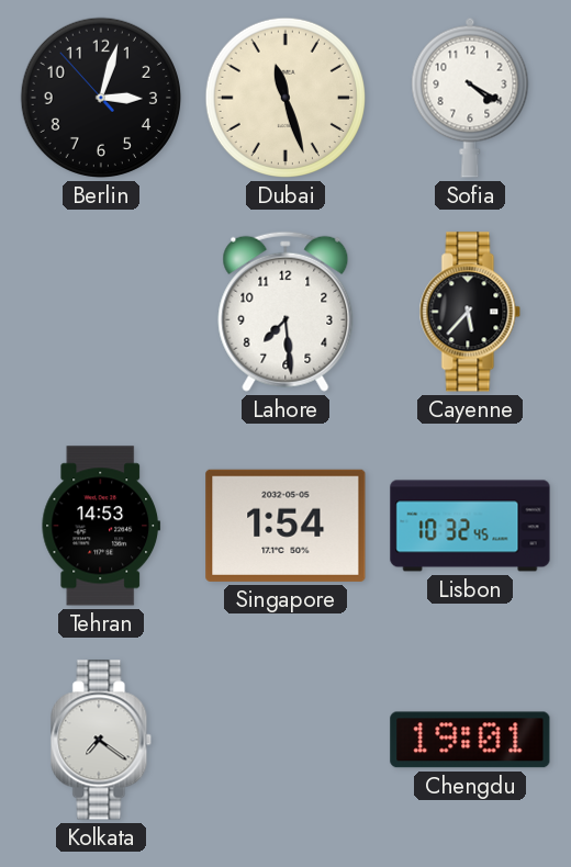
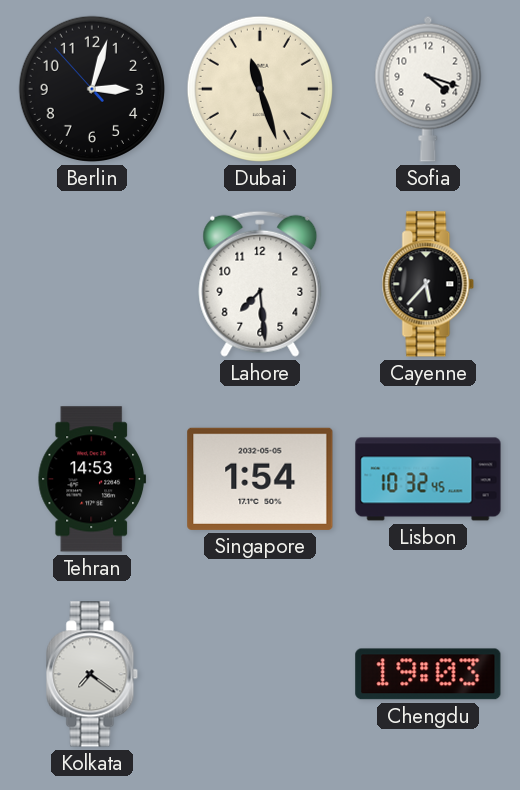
Sofia: 4:20 -> 4:18
Chengdu: 19:01 -> 19:03
